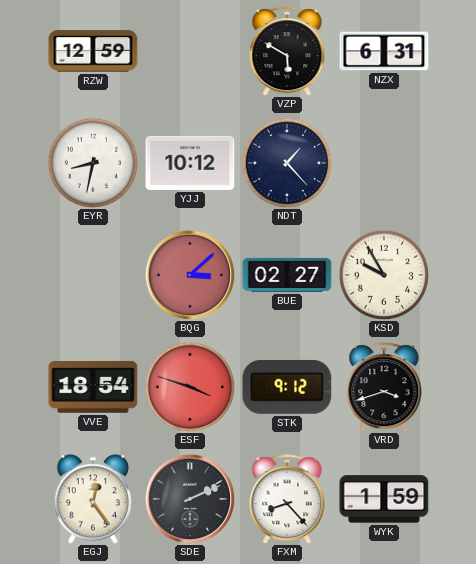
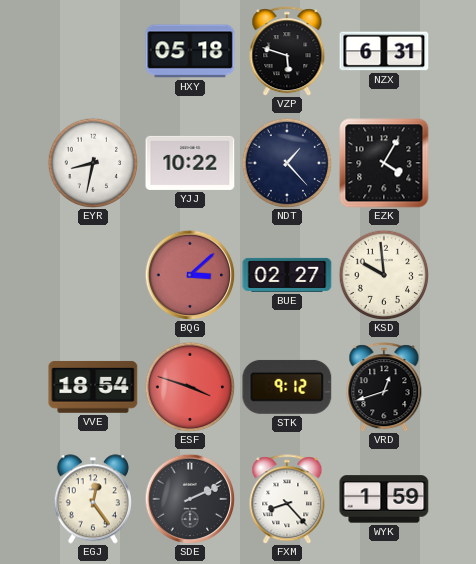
RZW: 12:59 -> none
HXY: none -> 05:18
VZP: 5:50 -> 5:48
YJJ: 10:12 -> 10:22
EZK: none -> 4:05
KSD: 9:55 -> 9:59
VRD: 3:42 -> 12:42
